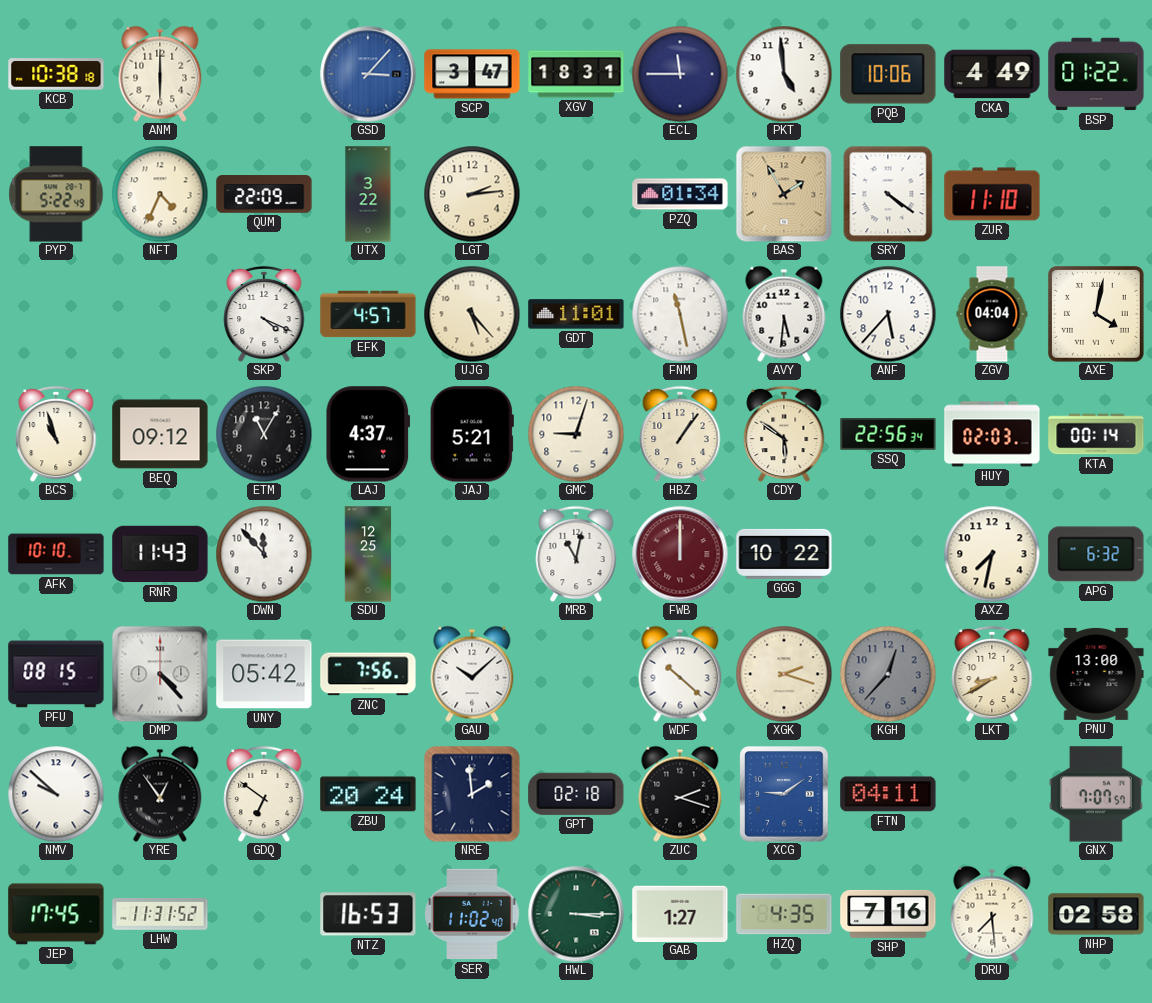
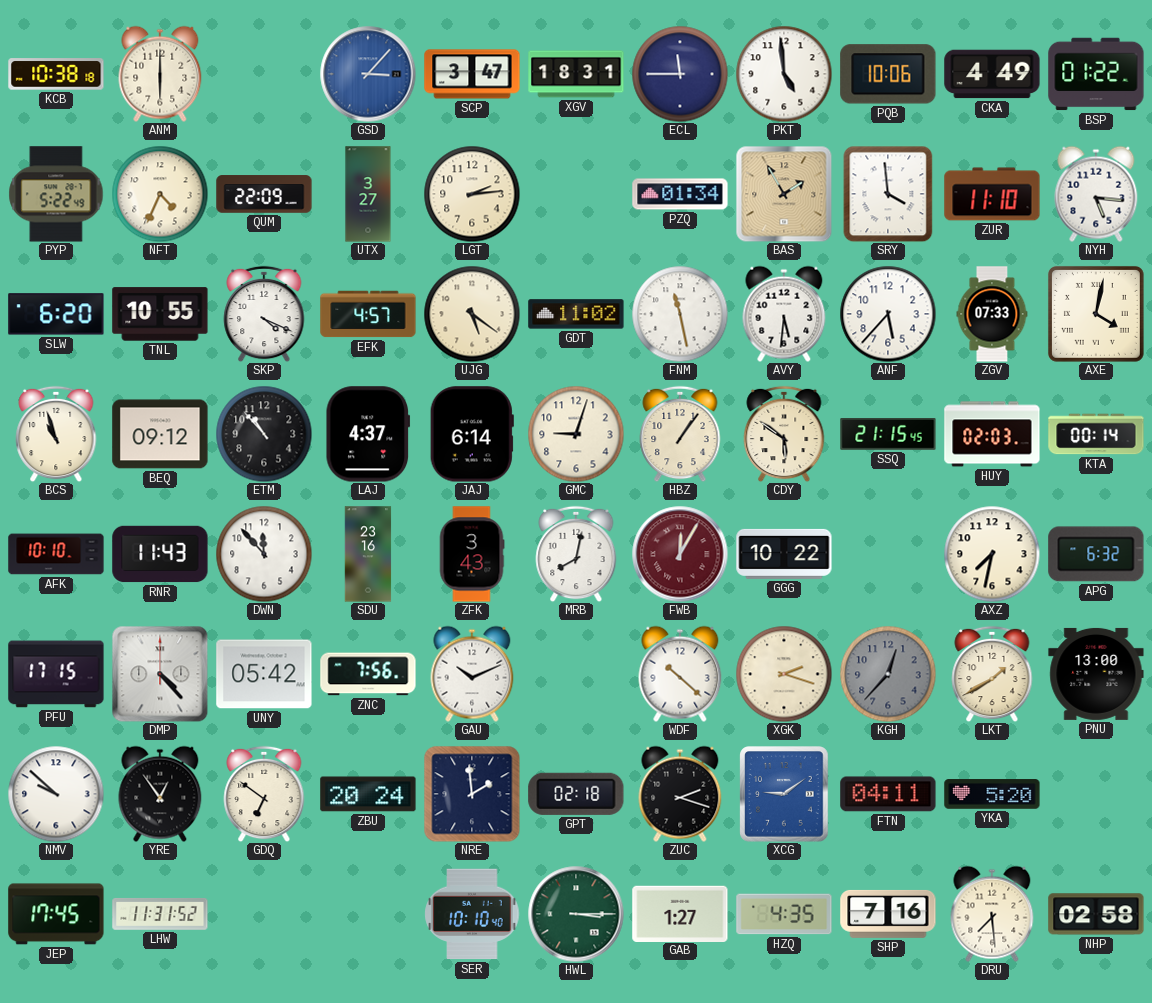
UTX: 3:22 -> 3:27
SRY: 4:21 -> 3:59
NYH: none -> 5:16
SLW: none -> 6:20
TNL: none -> 10:55
UJG: 5:23 -> 5:21
GDT: 11:01 -> 11:02
ZGV: 04:04 -> 07:33
ETM: 11:05 -> 10:53
JAJ: 5:21 -> 6:14
SSQ: 22:56 -> 21:15
SDU: 12:25 -> 23:16
ZFK: none -> 3:43
MRB: 11:02 -> 8:02
FWB: 12:00 -> 12:05
PFU: 08:15 -> 17:15
GAU: 10:08 -> 10:11
LKT: 8:40 -> 1:40
YKA: none -> 5:20
GNX: 7:07 -> none
NTZ: 16:53 -> none
SER: 11:02 -> 10:10
